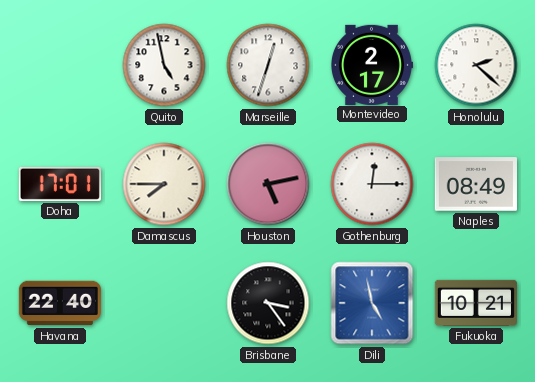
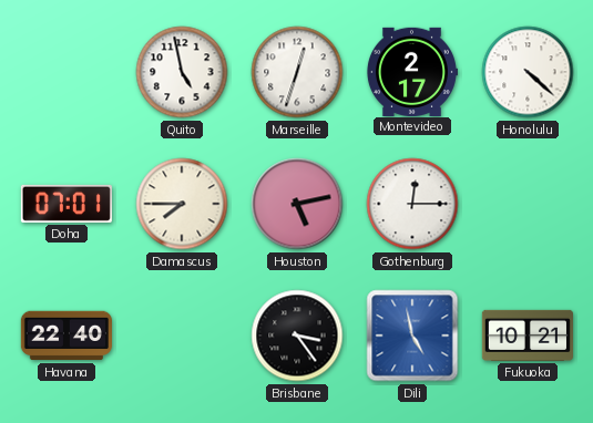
Honolulu: 2:22 -> 4:22
Doha: 17:01 -> 07:01
Naples: 08:49 -> none
